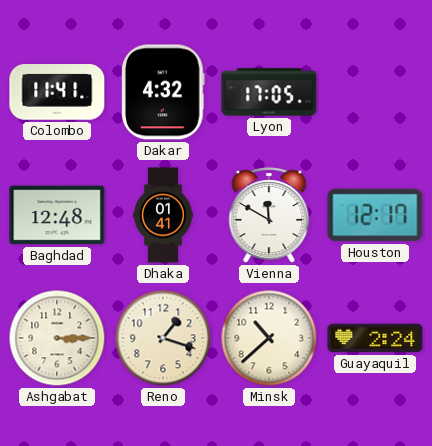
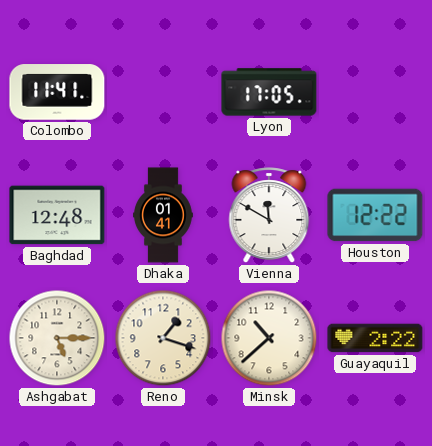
Dakar: 4:32 -> none
Houston: 12:17 -> 12:22
Ashgabat: 3:15 -> 5:15
Guayaquil: 2:24 -> 2:22
